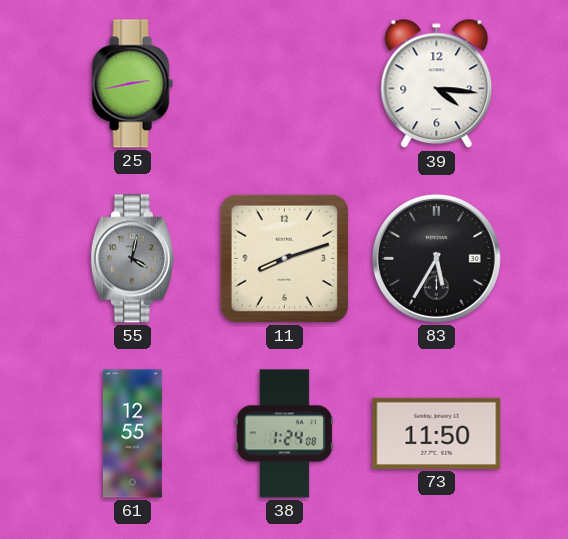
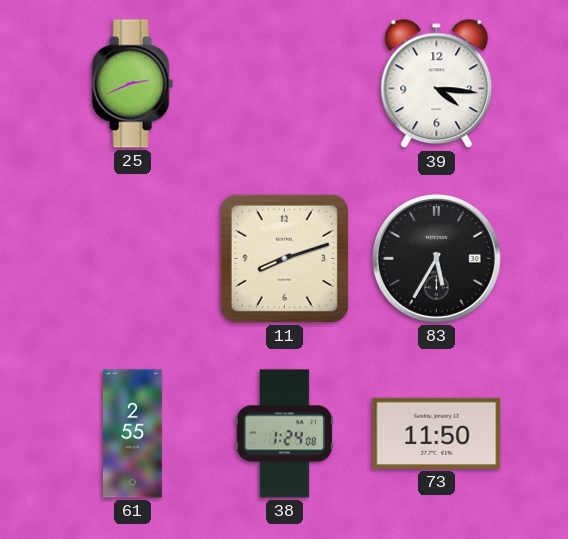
25: 2:43 -> 2:41
55: 4:02 -> none
61: 12:55 -> 2:55
